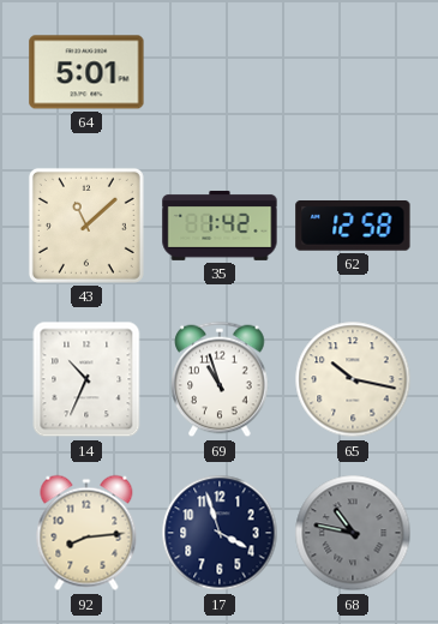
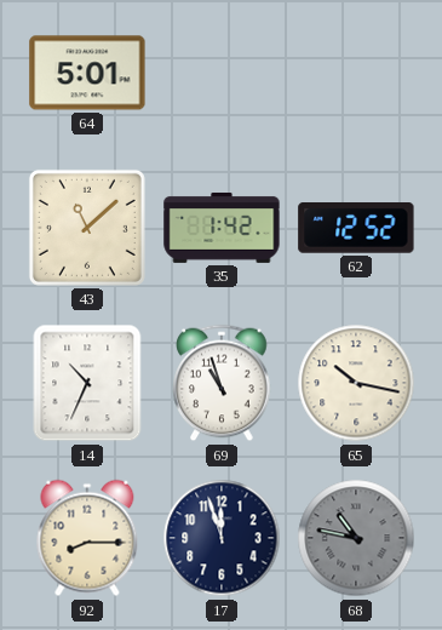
62: 12:58 -> 12:52
92: 8:14 -> 8:15
17: 3:57 -> 11:57
